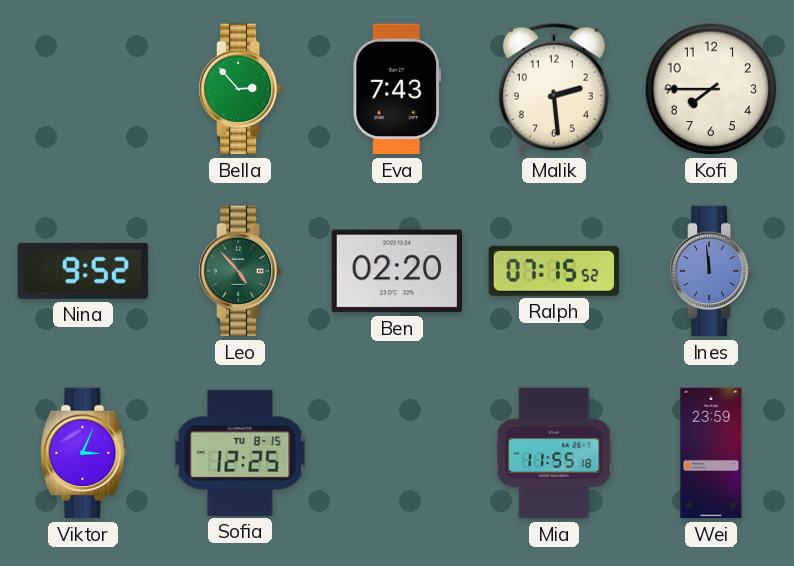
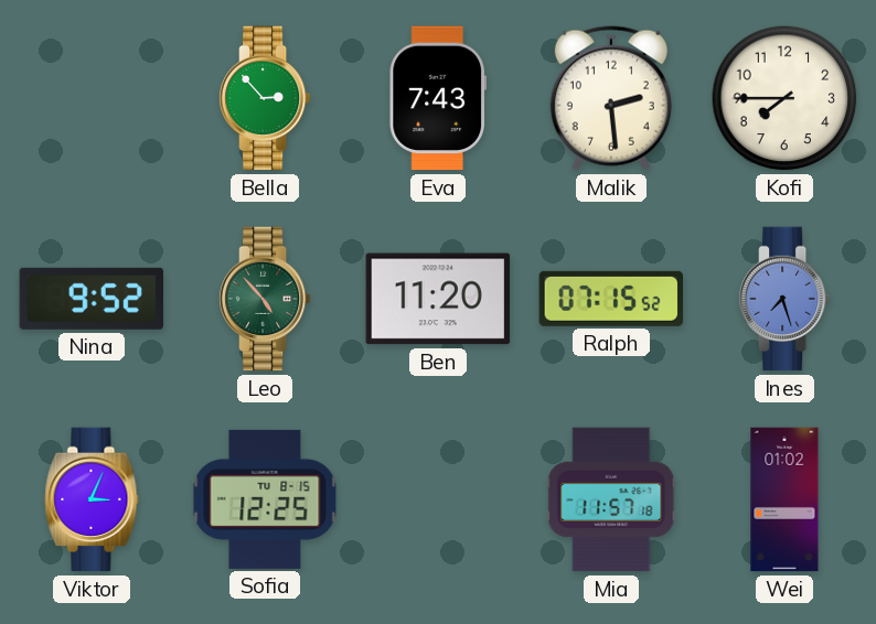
Ben: 02:20 -> 11:20
Ines: 11:59 -> 7:27
Mia: 11:55 -> 11:57
Wei: 23:59 -> 01:02
